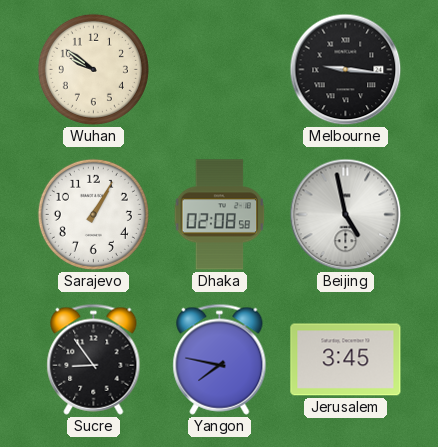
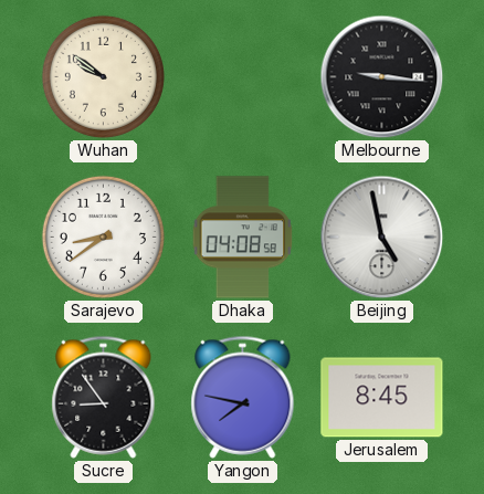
Sarajevo: 1:05 -> 8:39
Dhaka: 02:08 -> 04:08
Jerusalem: 3:45 -> 8:45
